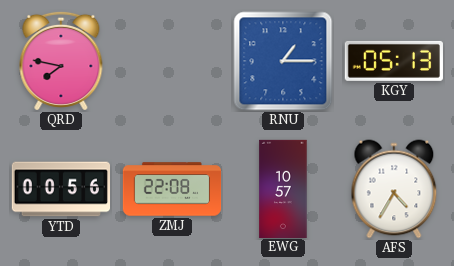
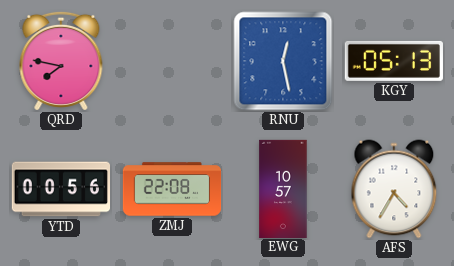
RNU: 1:15 -> 12:28
